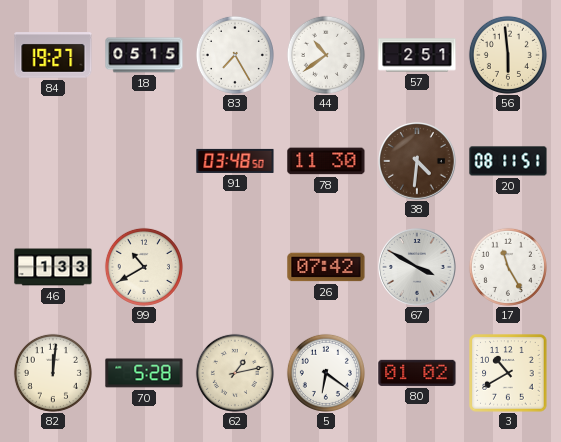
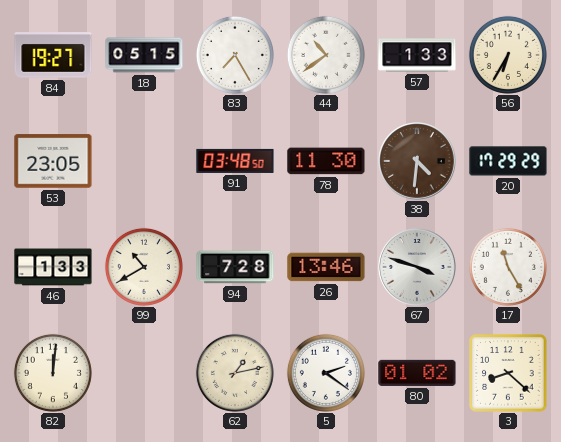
57: 2:51 -> 1:33
56: 5:59 -> 6:35
53: none -> 23:05
20: 08:11 -> 17:29
94: none -> 7:28
26: 07:42 -> 13:46
67: 3:50 -> 3:48
70: 5:28 -> none
5: 6:21 -> 2:21
3: 10:40 -> 8:22
